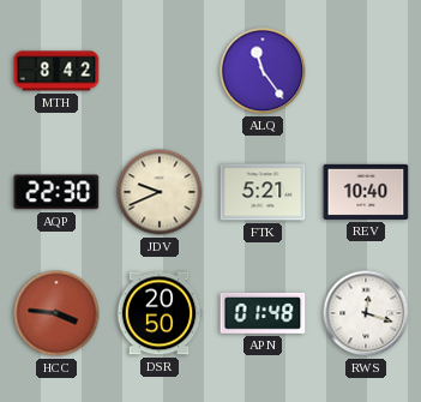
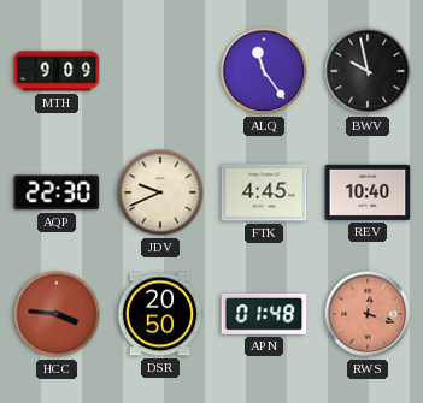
MTH: 8:42 -> 9:09
BWV: none -> 9:58
FTK: 5:21 -> 4:45
RWS dial: white -> salmon
